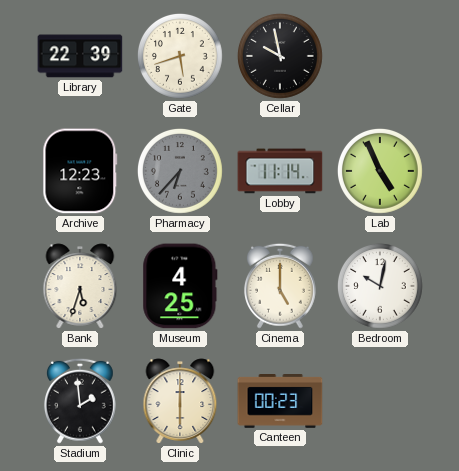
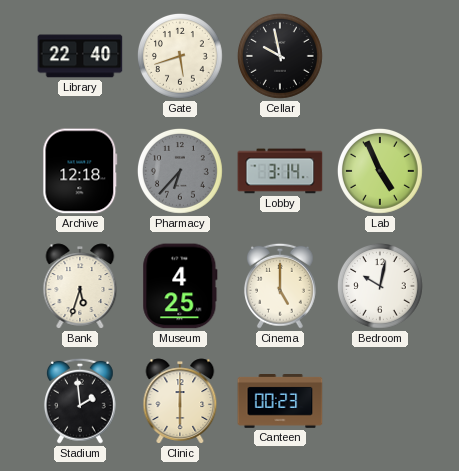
Library: 22:39 -> 22:40
Archive: 12:23 -> 12:18
Lobby: 11:14 -> 3:14
